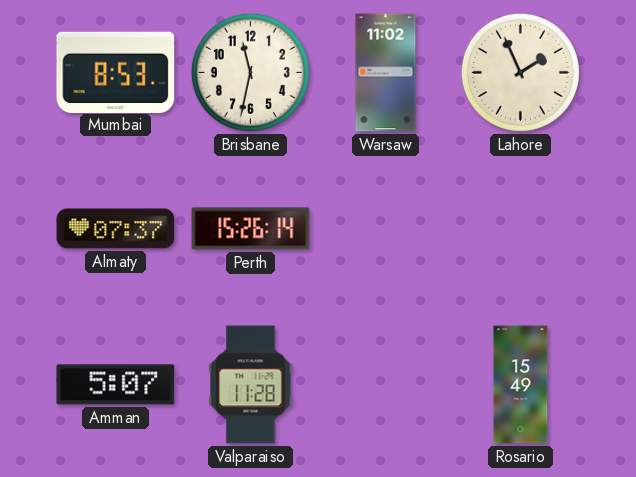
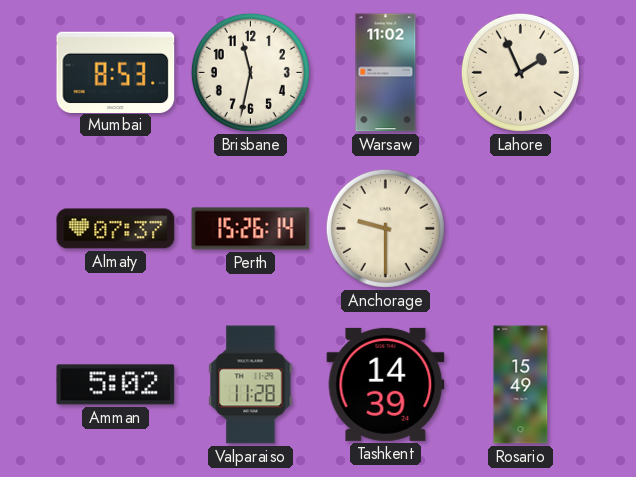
Anchorage: none -> 9:30
Amman: 5:07 -> 5:02
Tashkent: none -> 14:39
